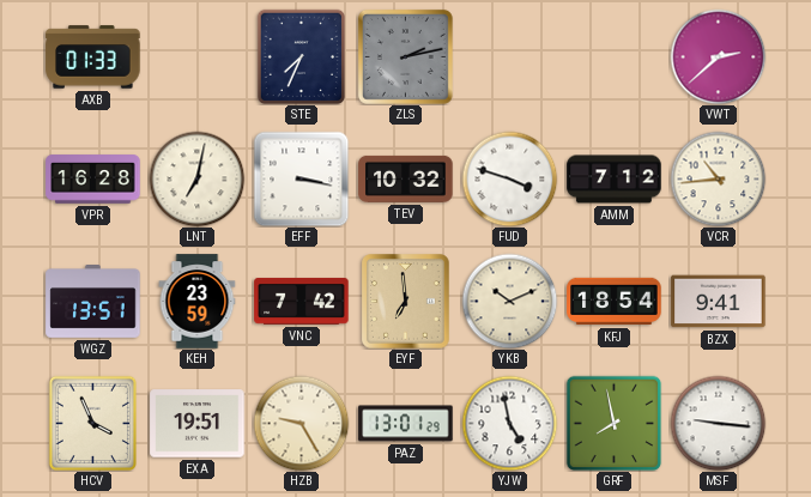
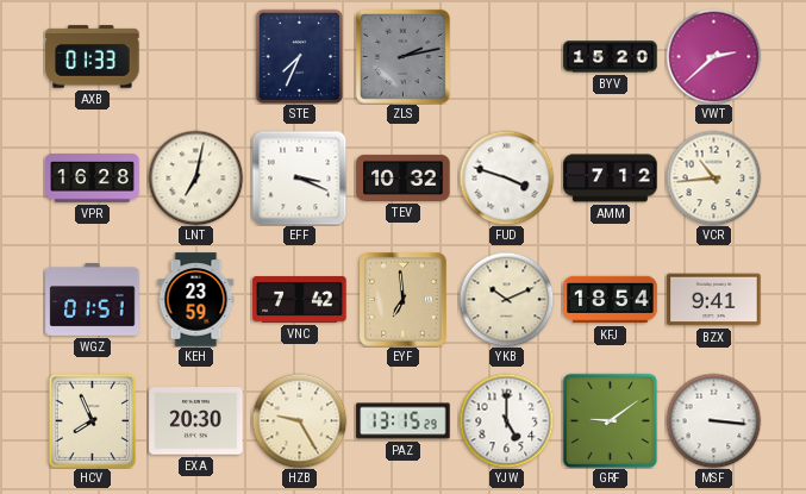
BYV: none -> 15:20
EFF: 3:17 -> 3:19
WGZ: 13:51 -> 01:51
HCV: 3:56 -> 7:56
EXA: 19:51 -> 20:30
PAZ: 13:01 -> 13:15
YJW: 4:58 -> 5:00
GRF: 7:58 -> 9:09
MSF: 9:16 -> 3:16
